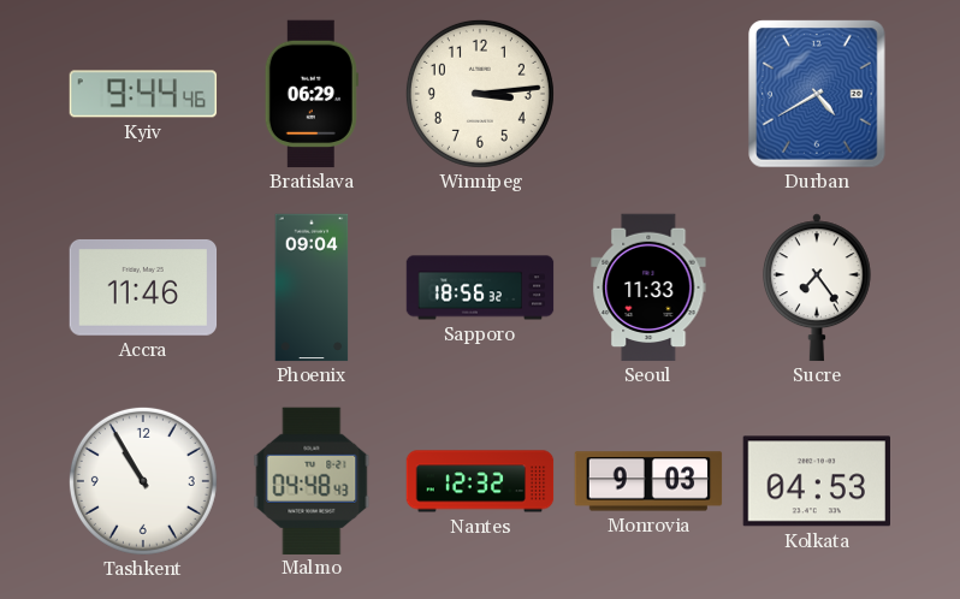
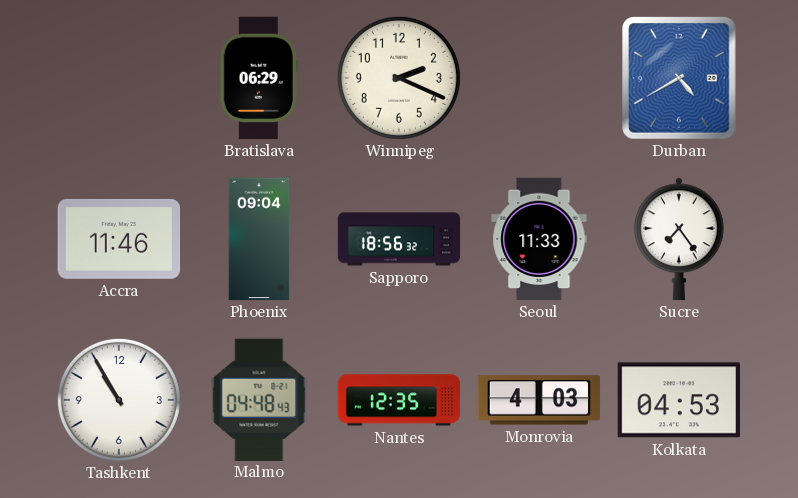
Kyiv: 9:44 -> none
Winnipeg: 3:14 -> 2:19
Nantes: 12:32 -> 12:35
Monrovia: 9:03 -> 4:03
